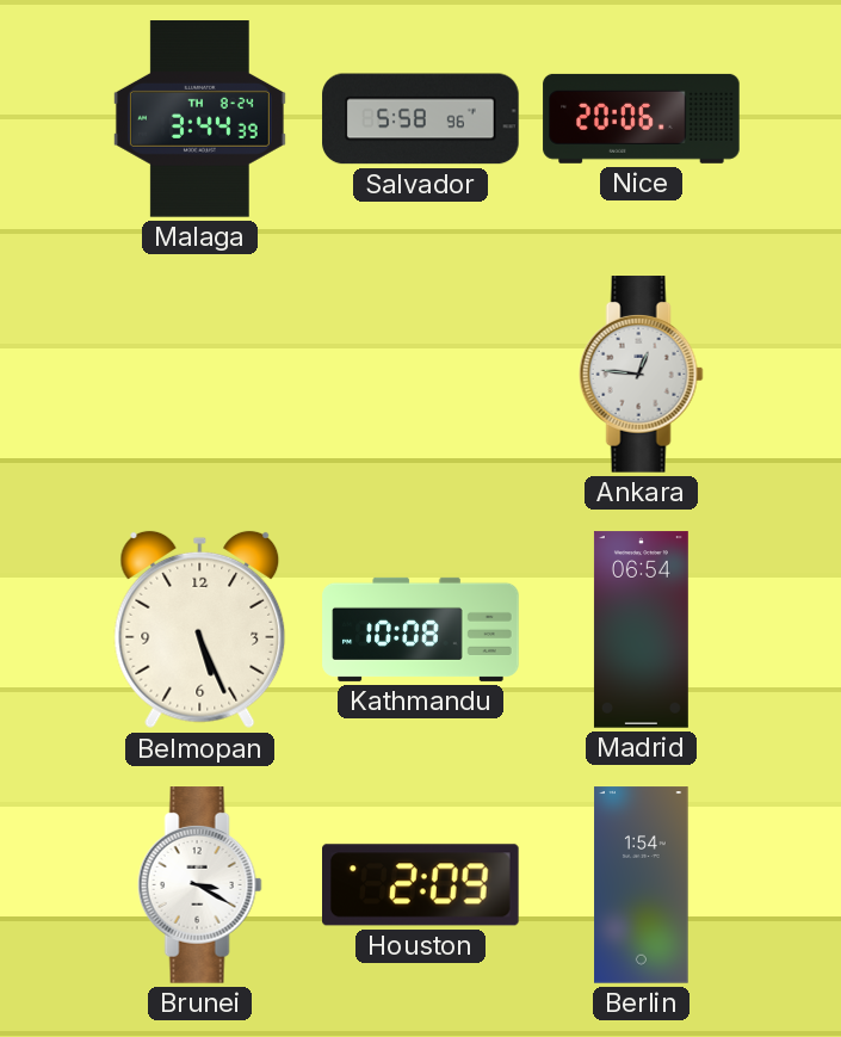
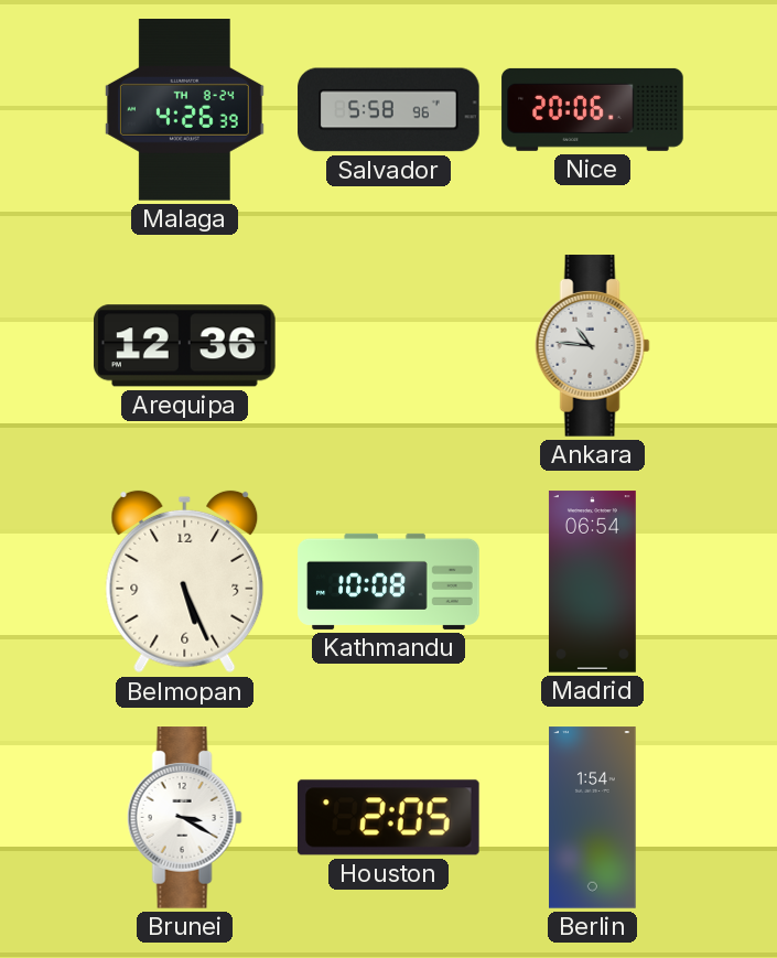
Malaga: 3:44 -> 4:26
Arequipa: none -> 12:36
Ankara: 12:46 -> 10:46
Houston: 2:09 -> 2:05
